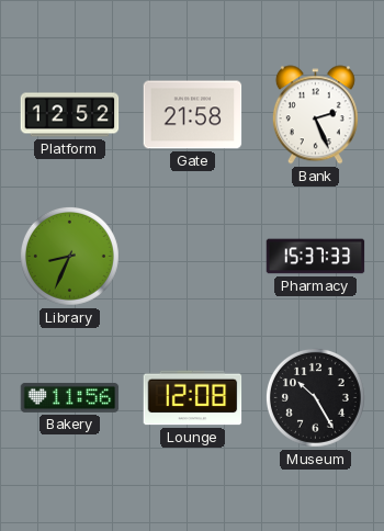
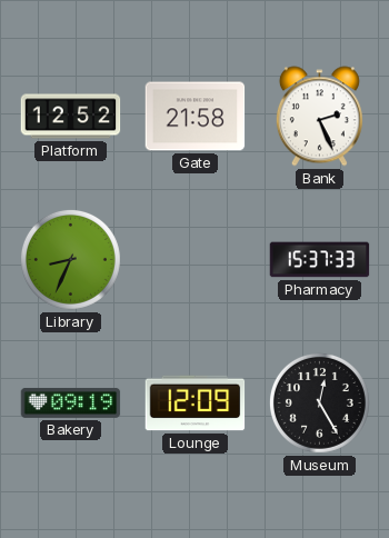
Bakery: 11:56 -> 09:19
Lounge: 12:08 -> 12:09
Museum: 10:25 -> 12:25
